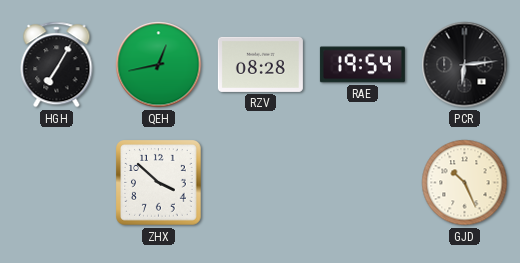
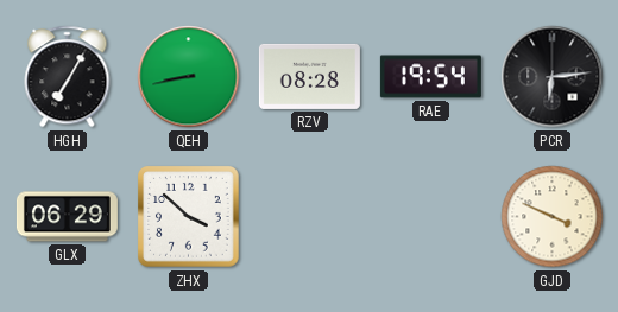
QEH: 12:43 -> 8:43
GLX: none -> 06:29
GJD: 10:26 -> 3:49
